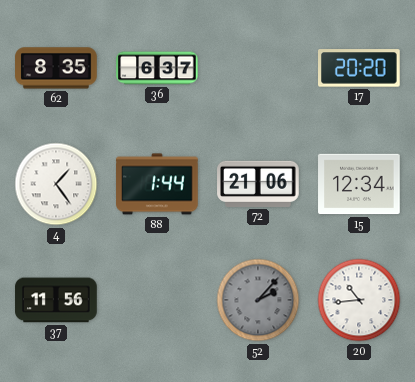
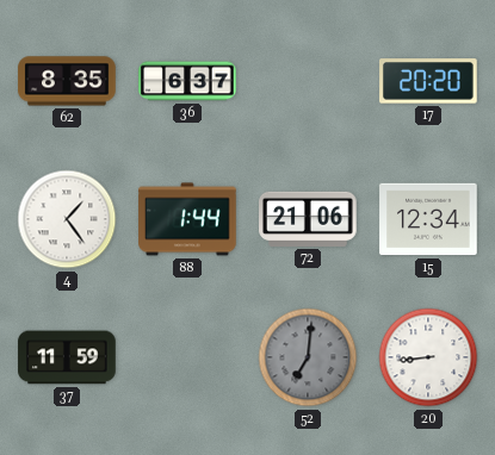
37: 11:56 -> 11:59
52: 2:07 -> 7:01
20: 10:44 -> 8:44
